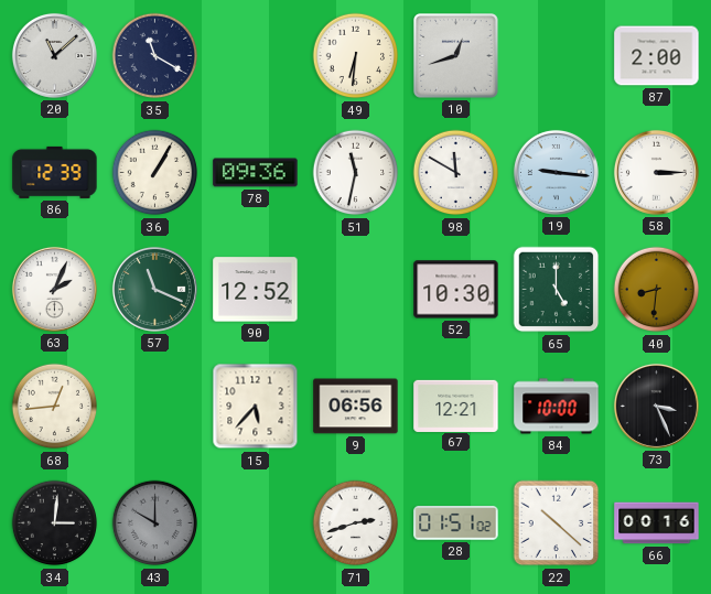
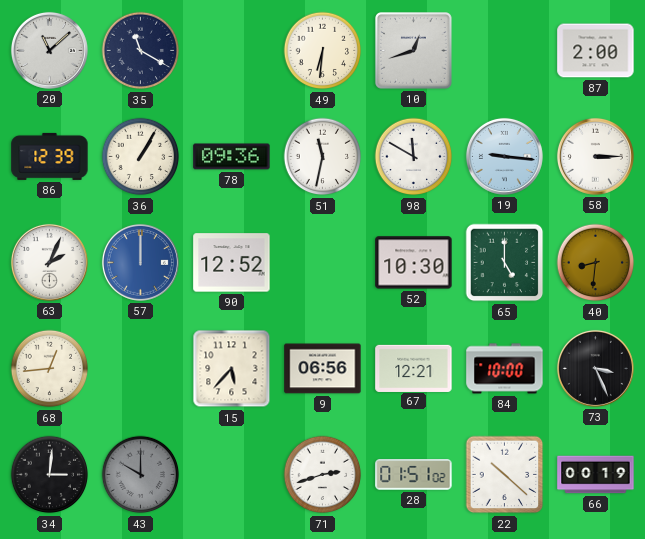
57: 11:19 -> 12:00
57 dial: green -> blue
66: 00:16 -> 00:19
